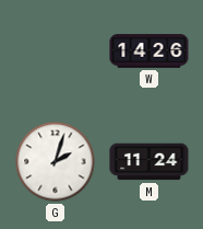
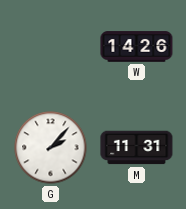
G: 2:03 -> 2:07
M: 11:24 -> 11:31
